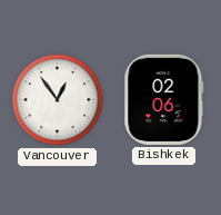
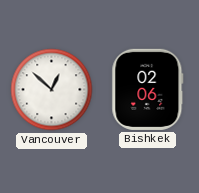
Vancouver: 12:54 -> 12:52
